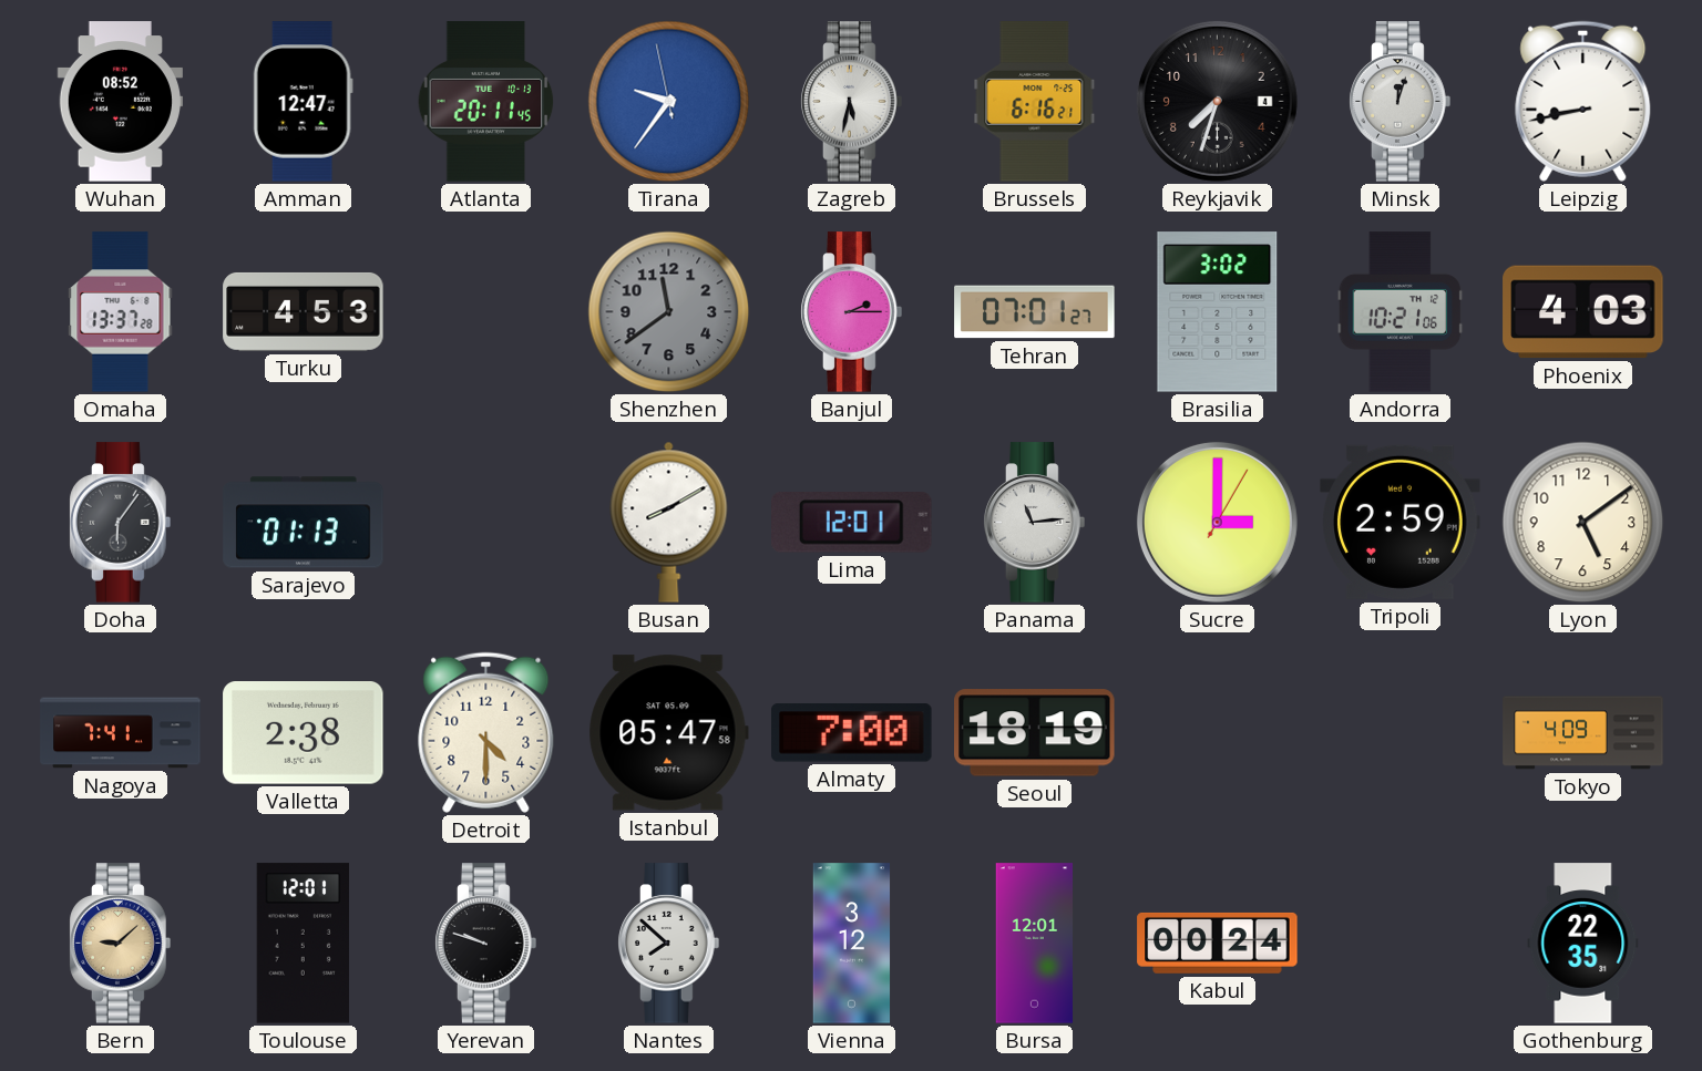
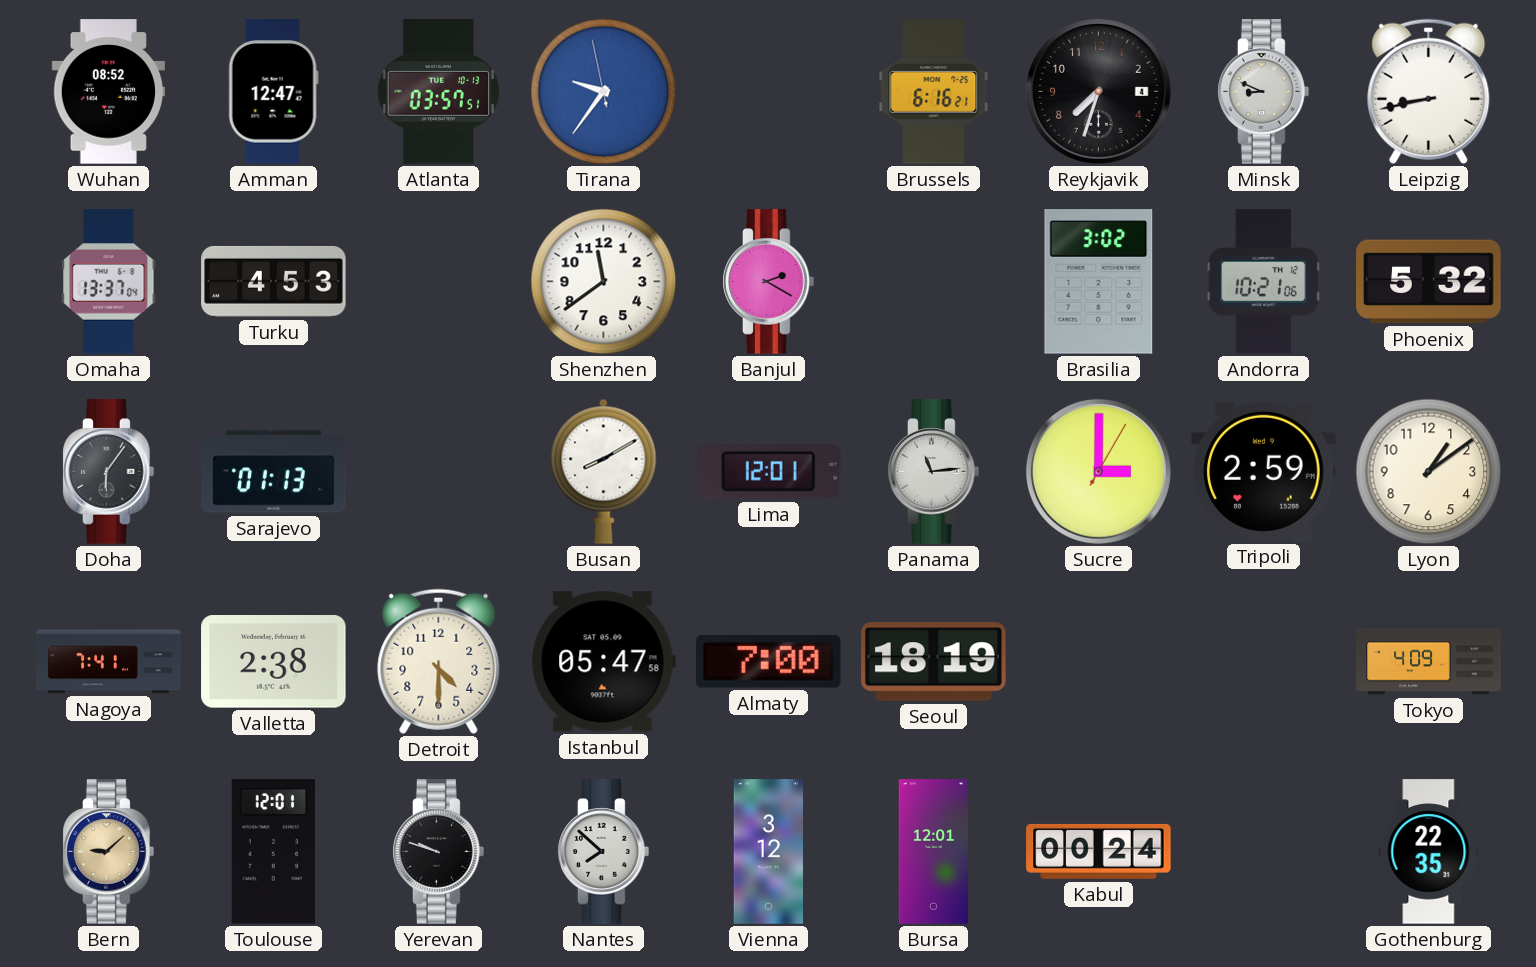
Atlanta: 20:11 -> 03:57
Zagreb: 5:32 -> none
Minsk: 12:03 -> 8:49
Omaha: 13:37:28 -> 13:37:04
Shenzhen dial: grey -> white
Banjul: 2:15 -> 2:20
Tehran: 07:01 -> none
Phoenix: 4:03 -> 5:32
Lyon: 5:09 -> 1:09
